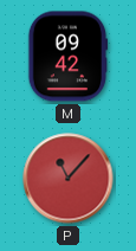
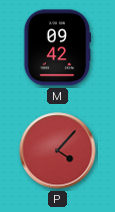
P: 11:07 -> 4:07
